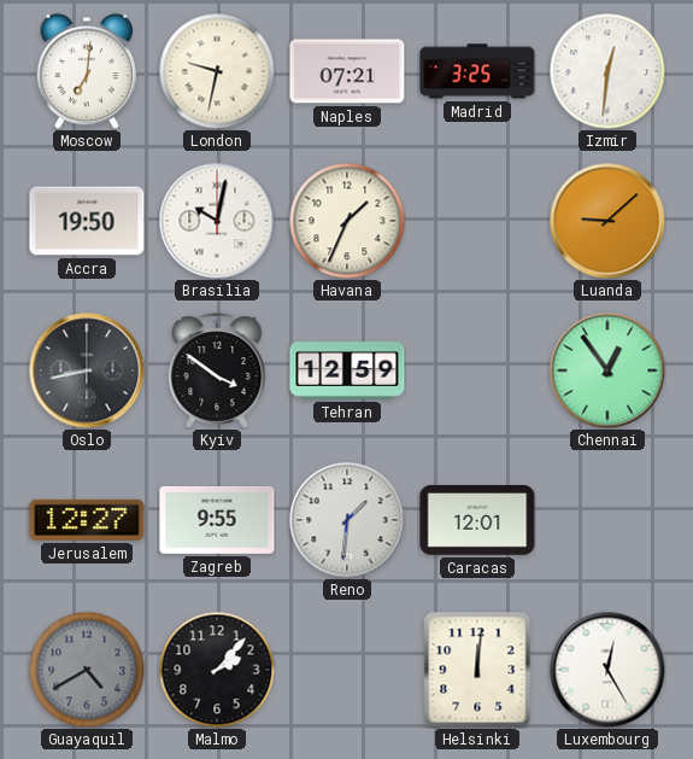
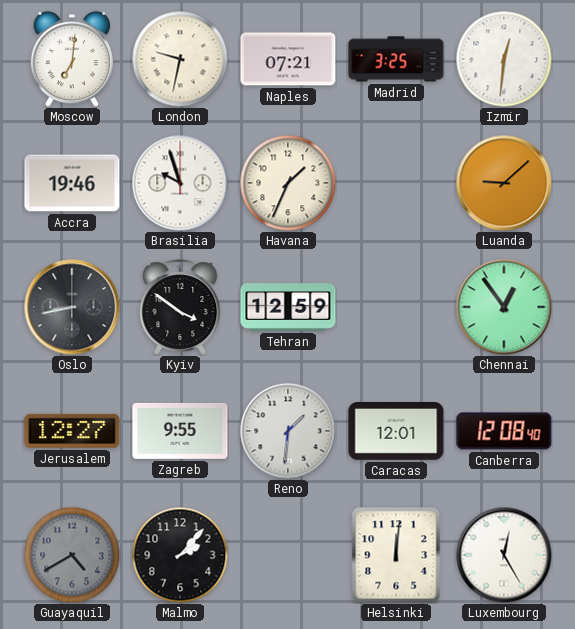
Accra: 19:50 -> 19:46
Brasilia: 10:02 -> 9:57
Canberra: none -> 12:08
